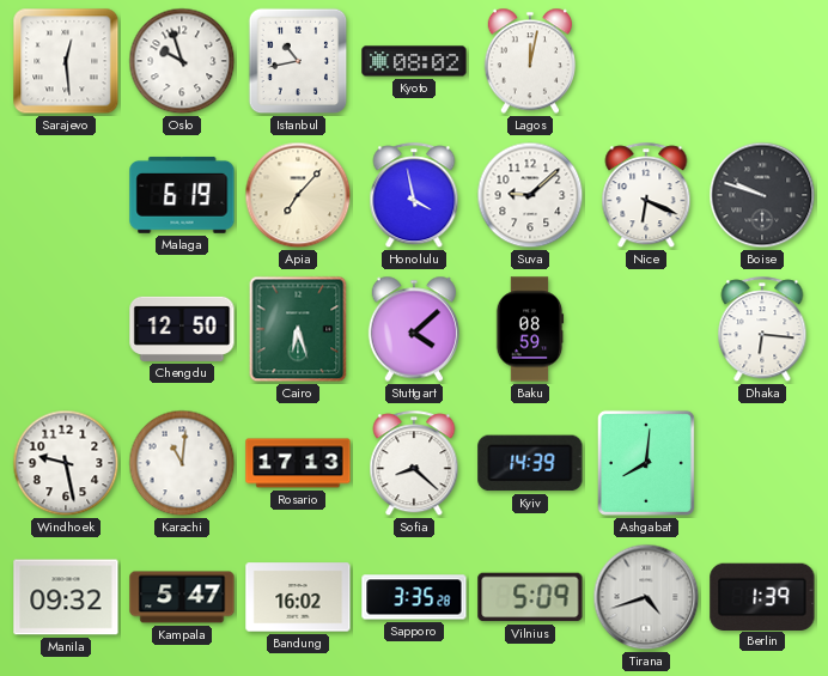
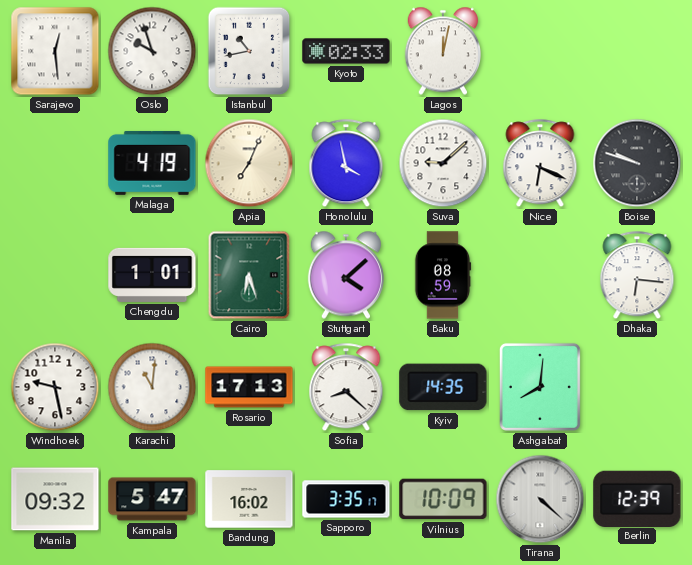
Kyoto: 08:02 -> 02:33
Malaga: 6:19 -> 4:19
Apia: 7:07 -> 7:04
Chengdu: 12:50 -> 1:01
Kyiv: 14:39 -> 14:35
Sapporo: 3:35:28 -> 3:35:17
Vilnius: 5:09 -> 10:09
Tirana: 4:42 -> 4:22
Berlin: 1:39 -> 12:39
